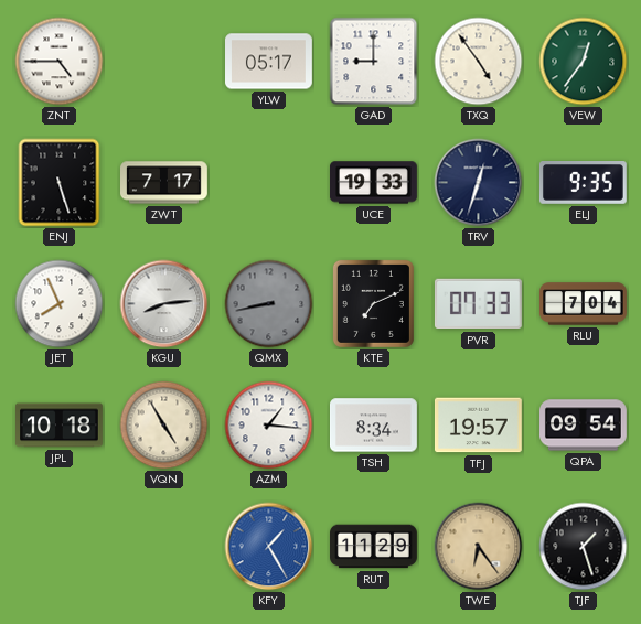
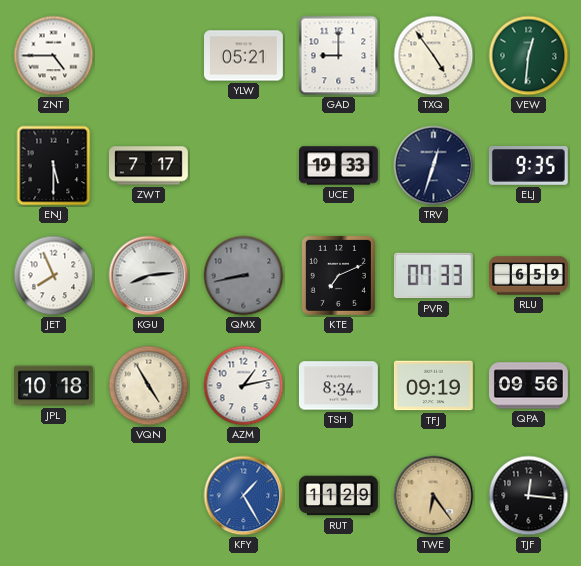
YLW: 05:17 -> 05:21
VEW: 12:36 -> 12:31
ENJ: 5:27 -> 5:30
RLU: 7:04 -> 6:59
AZM: 1:16 -> 1:13
TFJ: 19:57 -> 09:19
QPA: 09:54 -> 09:56
TJF: 1:27 -> 12:16
